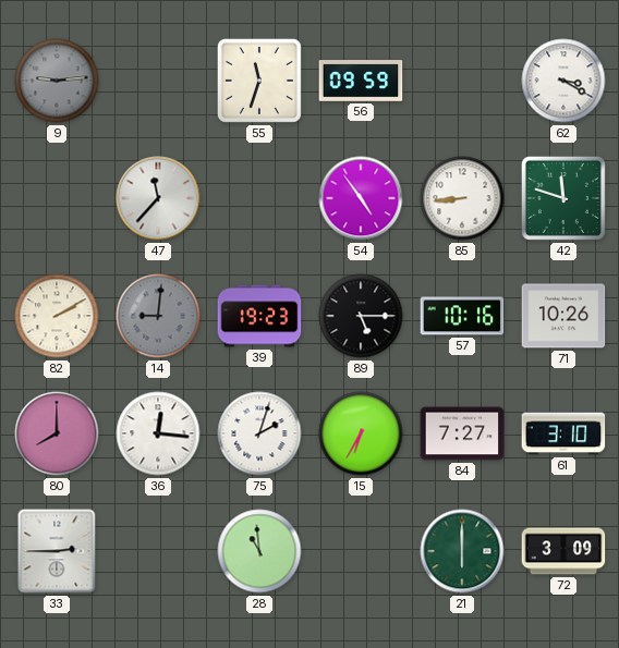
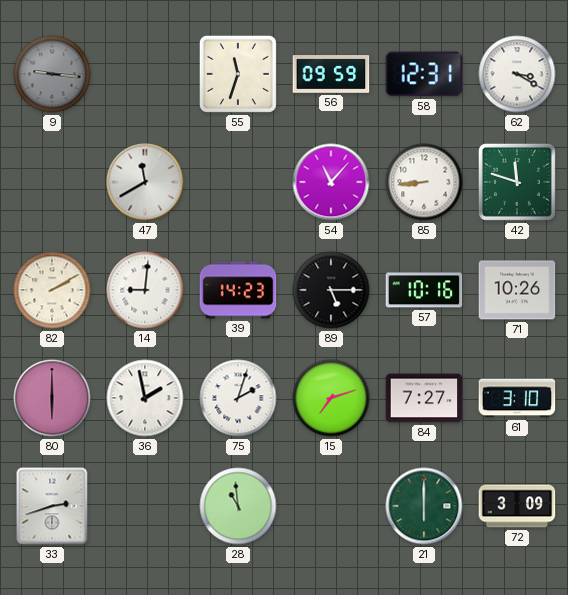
9: 9:14 -> 9:16
58: none -> 12:31
47: 11:37 -> 11:40
54: 4:54 -> 11:07
14 dial: grey -> white
39: 19:23 -> 14:23
80: 8:00 -> 6:00
36: 12:16 -> 1:58
15: 6:35 -> 7:12
33: 2:45 -> 2:42
